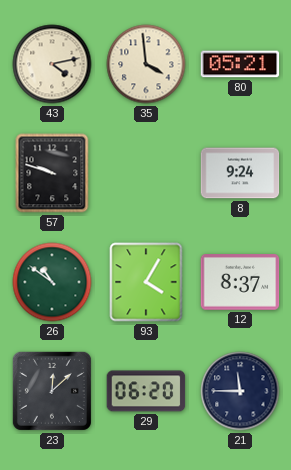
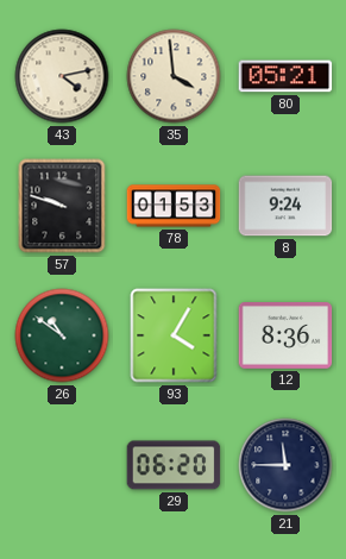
78: none -> 01:53
12: 8:37 -> 8:36
23: 12:08 -> none
